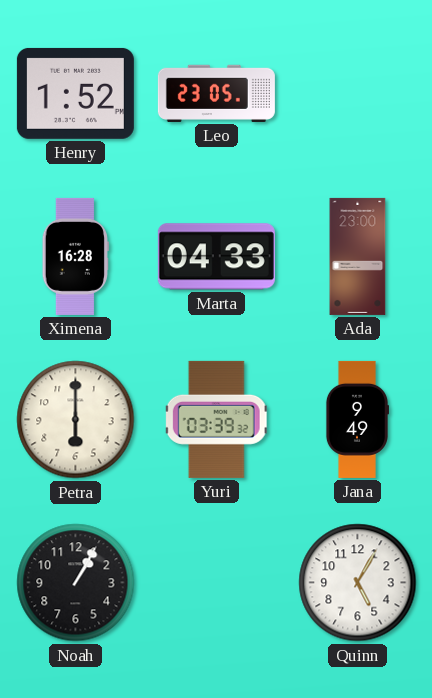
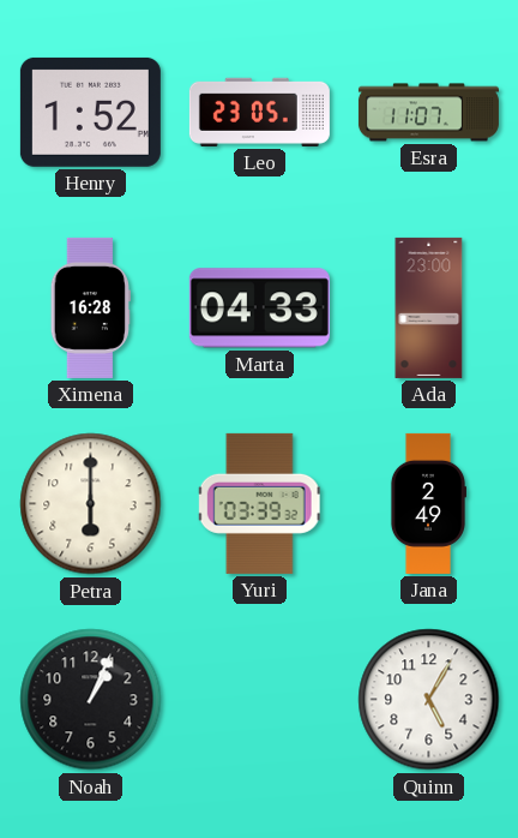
Esra: none -> 11:07
Jana: 9:49 -> 2:49
Noah: 1:05 -> 1:04
